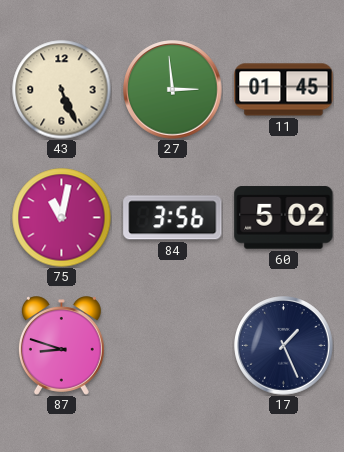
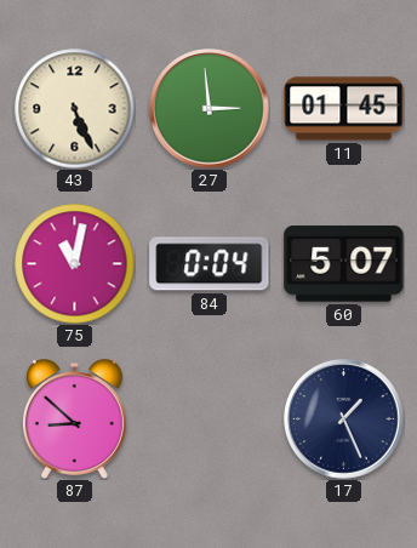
84: 3:56 -> 0:04
60: 5:02 -> 5:07
87: 8:48 -> 8:52
